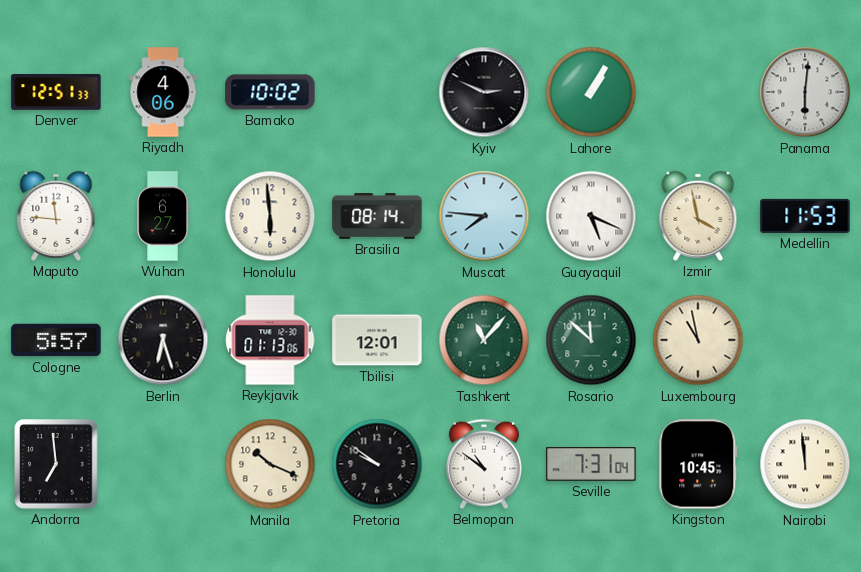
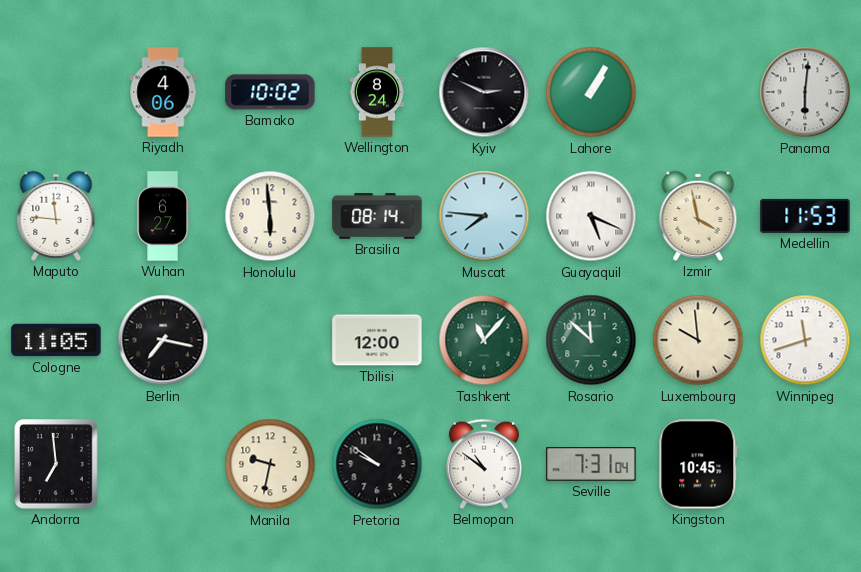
Denver: 12:51 -> none
Wellington: none -> 8:24
Cologne: 5:57 -> 11:05
Berlin: 6:27 -> 7:17
Reykjavik: 01:13 -> none
Tbilisi: 12:01 -> 12:00
Luxembourg: 10:58 -> 9:59
Winnipeg: none -> 11:42
Manila: 10:19 -> 9:32
Nairobi: 11:59 -> none
